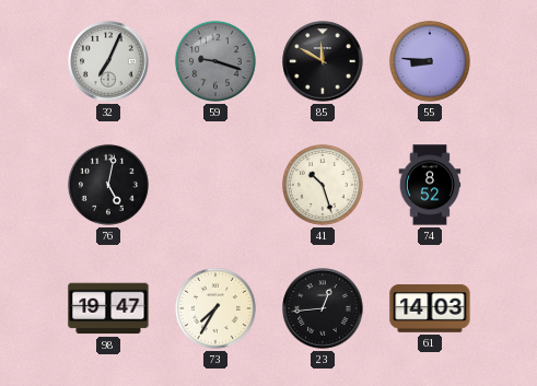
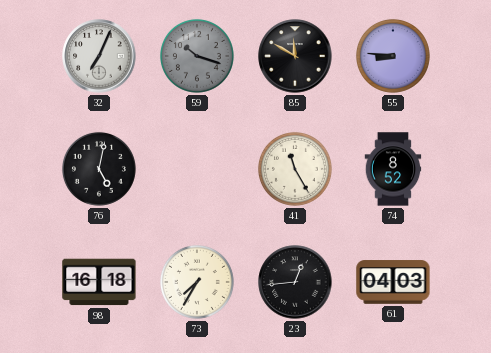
59: 9:18 -> 10:18
41: 10:27 -> 11:25
98: 19:47 -> 16:18
61: 14:03 -> 04:03
